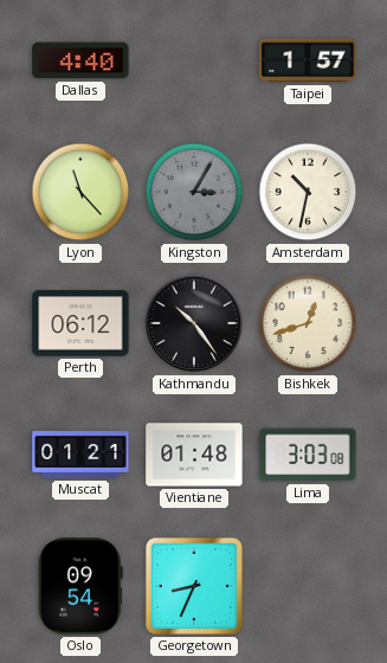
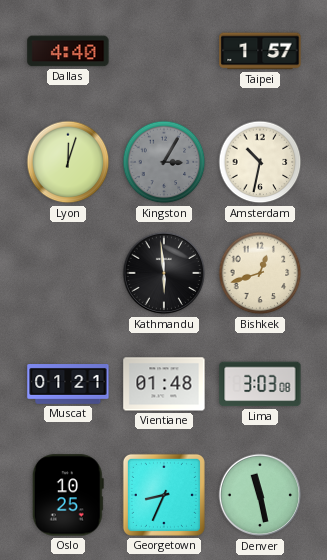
Lyon: 11:23 -> 12:03
Perth: 06:12 -> none
Kathmandu: 10:24 -> 5:59
Oslo: 09:54 -> 10:25
Denver: none -> 11:28
